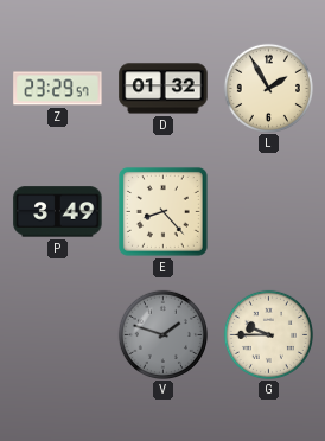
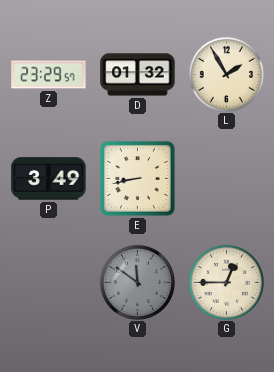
E: 8:23 -> 8:43
V: 1:48 -> 11:51
G: 9:45 -> 12:45
